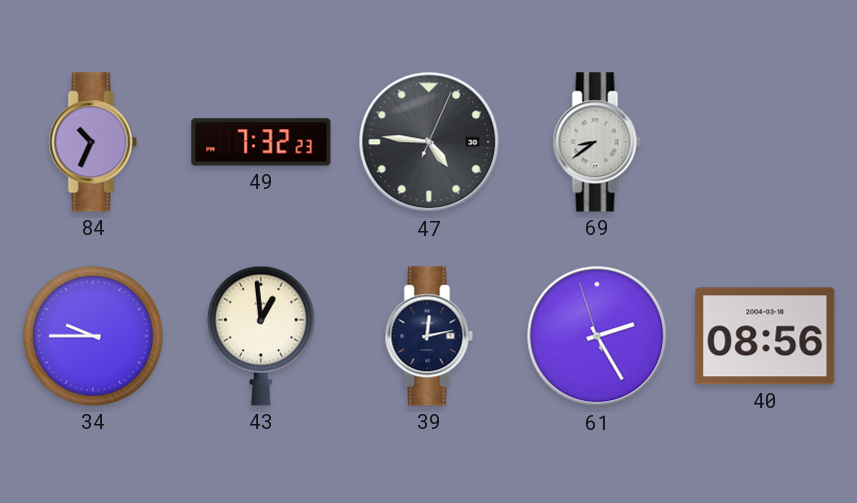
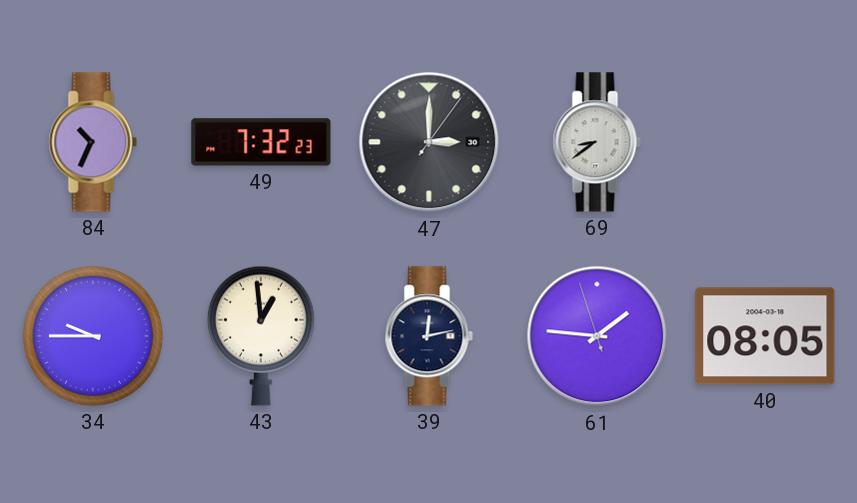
47: 4:46 -> 3:00
61: 2:24 -> 1:45
40: 08:56 -> 08:05
